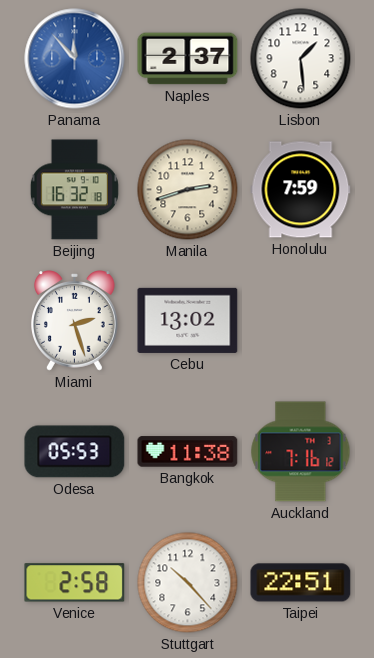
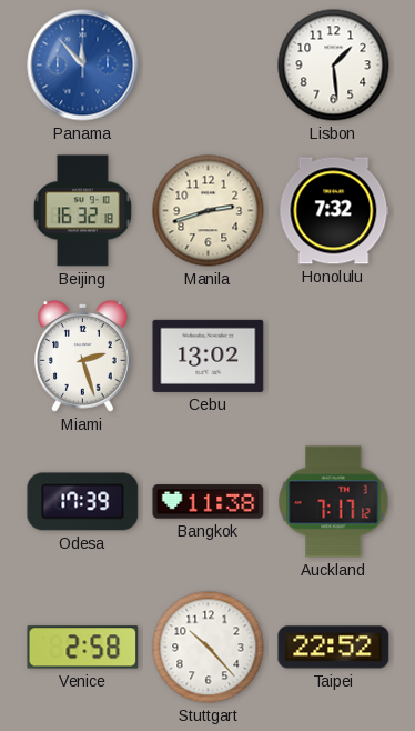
Naples: 2:37 -> none
Honolulu: 7:59 -> 7:32
Odesa: 05:53 -> 17:39
Auckland: 7:16 -> 7:17
Taipei: 22:51 -> 22:52
